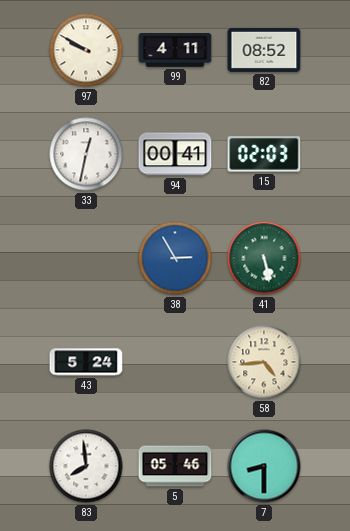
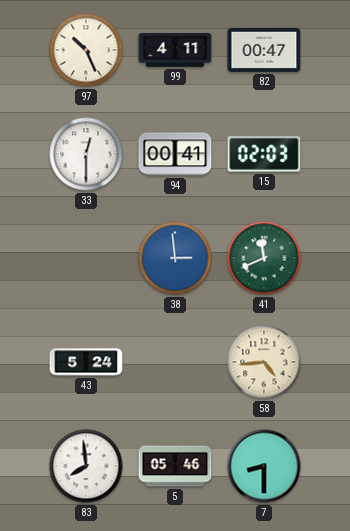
97: 9:50 -> 10:26
82: 08:52 -> 00:47
33: 12:32 -> 12:30
38: 2:55 -> 2:59
41: 5:28 -> 11:41
